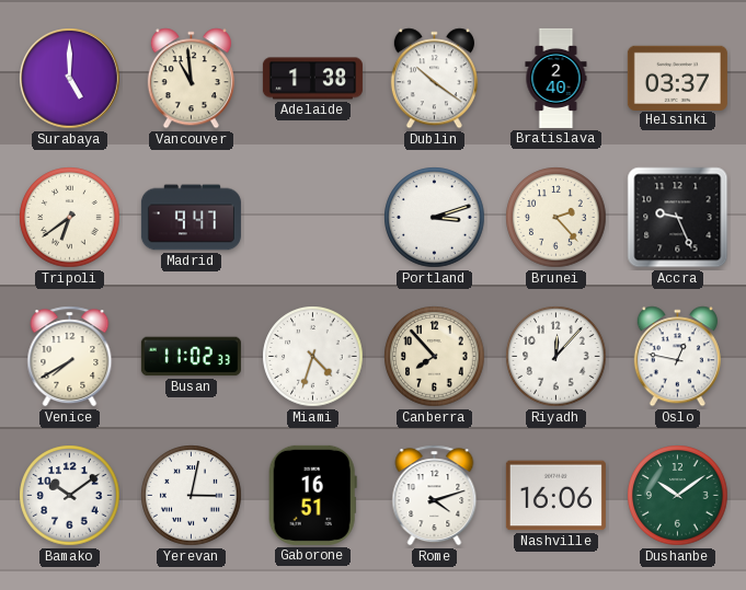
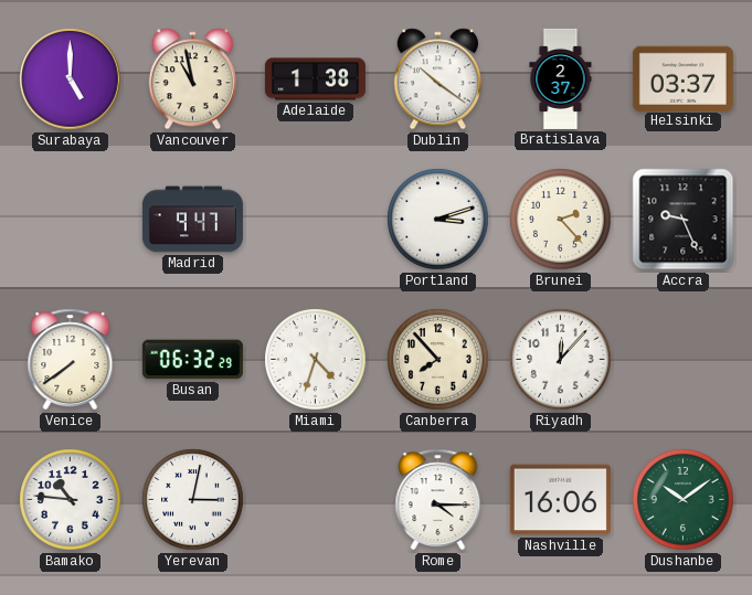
Vancouver: 10:59 -> 10:58
Bratislava: 2:40 -> 2:37
Tripoli: 6:39 -> none
Venice: 7:40 -> 7:39
Busan: 11:02 -> 06:32
Oslo: 12:47 -> none
Bamako: 10:09 -> 10:46
Gaborone: 16:51 -> none
Rome: 4:12 -> 4:15
